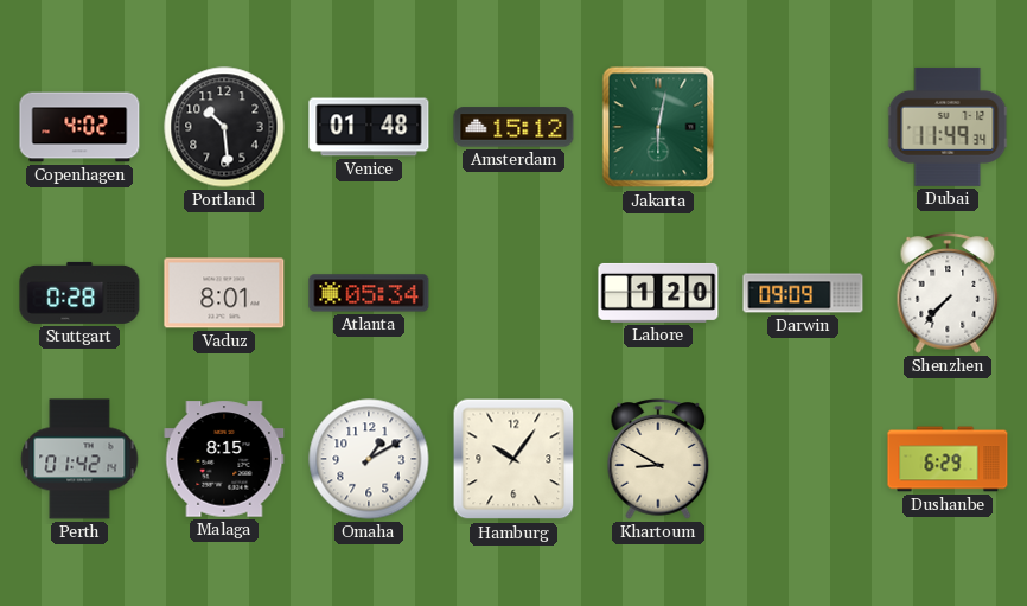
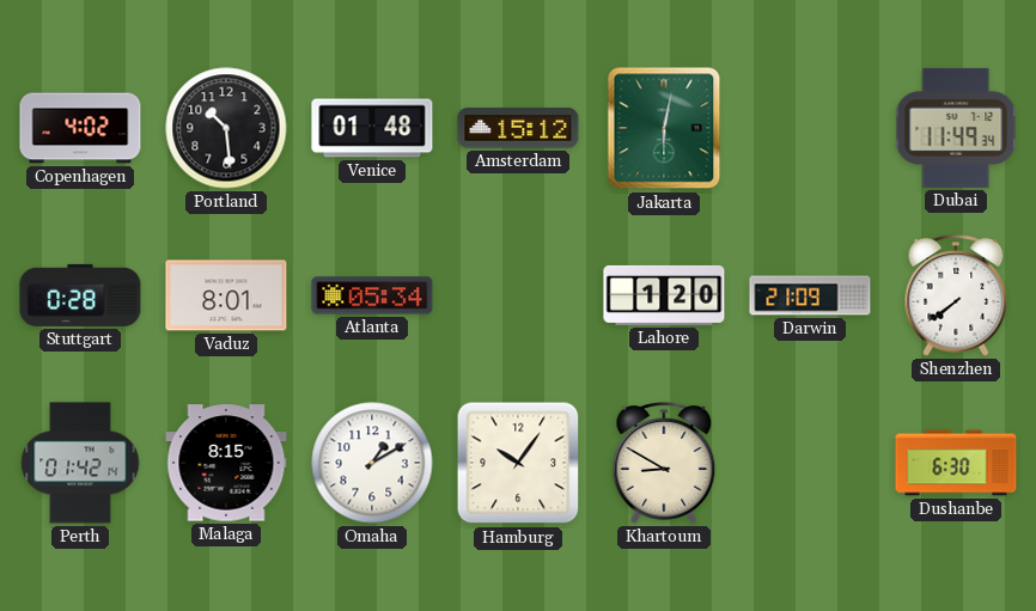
Darwin: 09:09 -> 21:09
Shenzhen: 7:37 -> 7:39
Dushanbe: 6:29 -> 6:30
